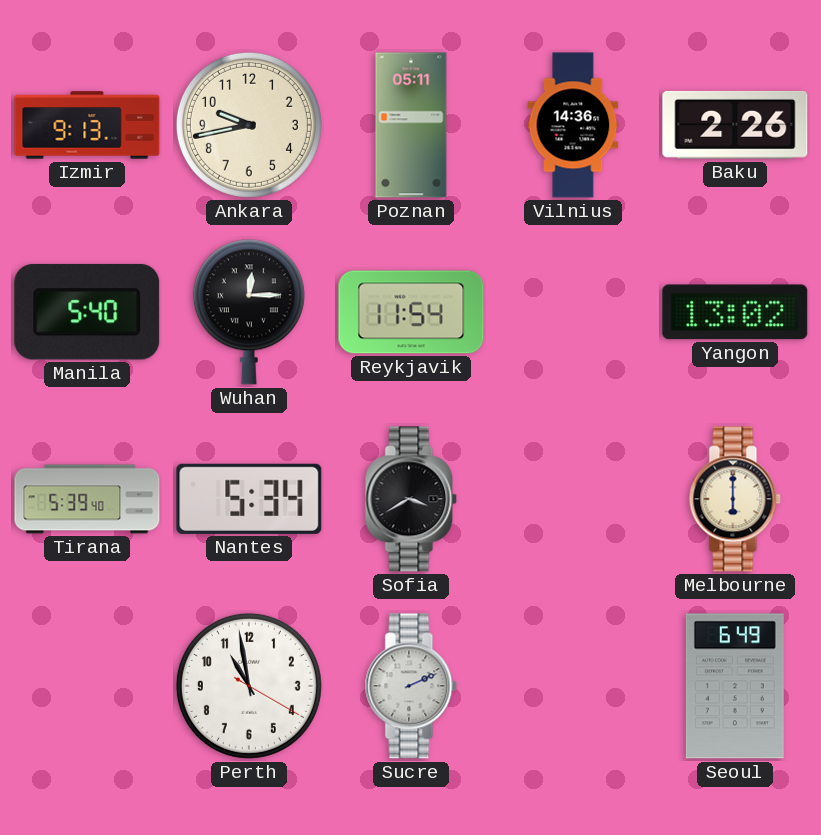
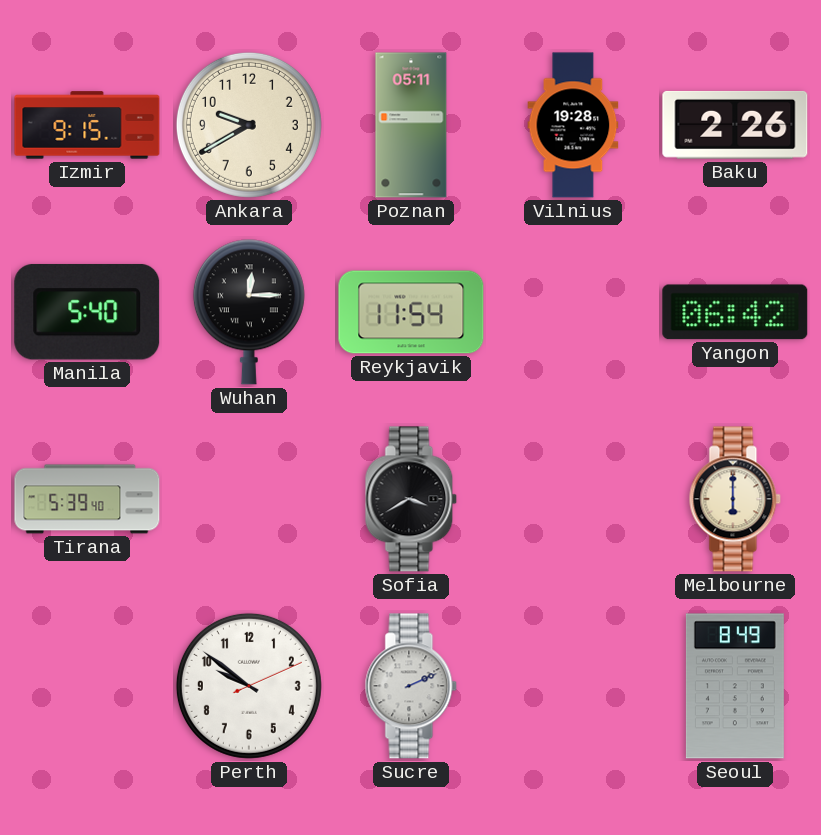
Izmir: 9:13 -> 9:15
Ankara: 9:43 -> 9:40
Vilnius: 14:36 -> 19:28
Yangon: 13:02 -> 06:42
Nantes: 5:34 -> none
Perth: 10:58 -> 9:51
Seoul: 6:49 -> 8:49
